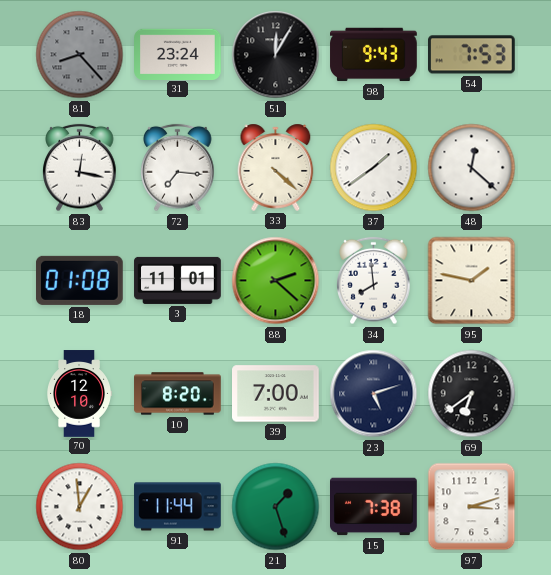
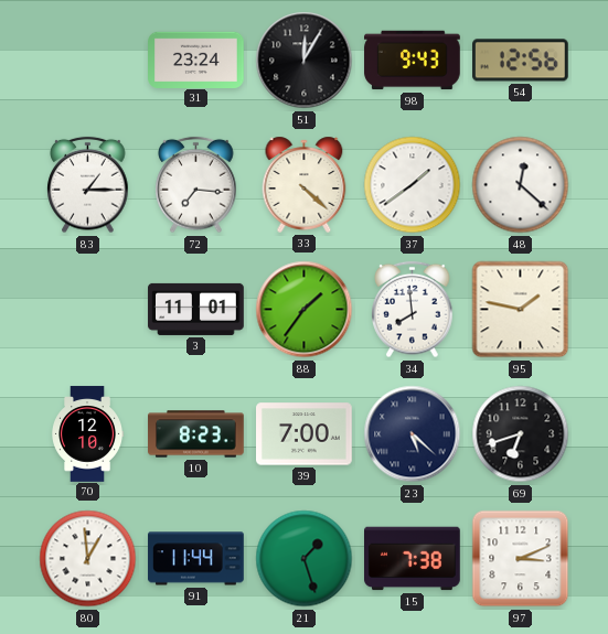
81: 8:23 -> none
54: 7:53 -> 12:56
83: 12:17 -> 1:15
18: 01:08 -> none
88: 2:22 -> 1:36
10: 8:20 -> 8:23
23: 5:12 -> 5:22
69: 6:39 -> 6:42
97: 3:12 -> 3:11
